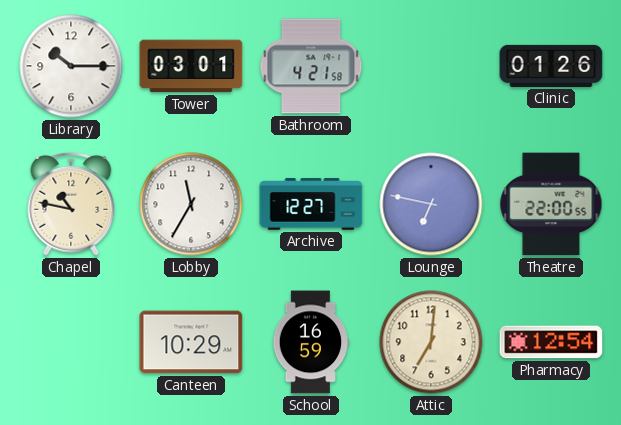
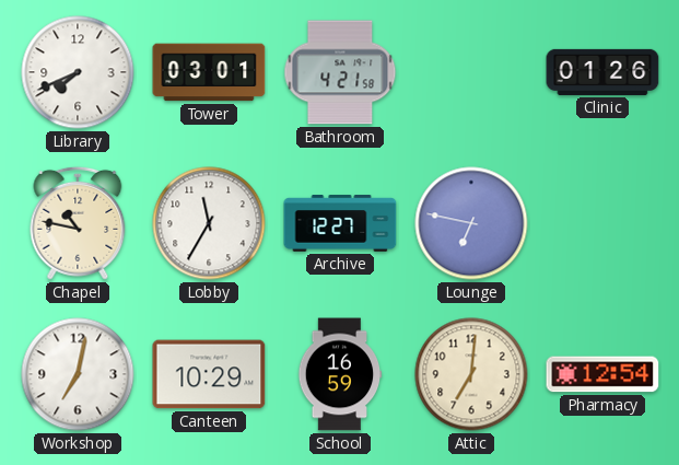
Library: 10:15 -> 7:41
Theatre: 22:00 -> none
Workshop: none -> 7:02
